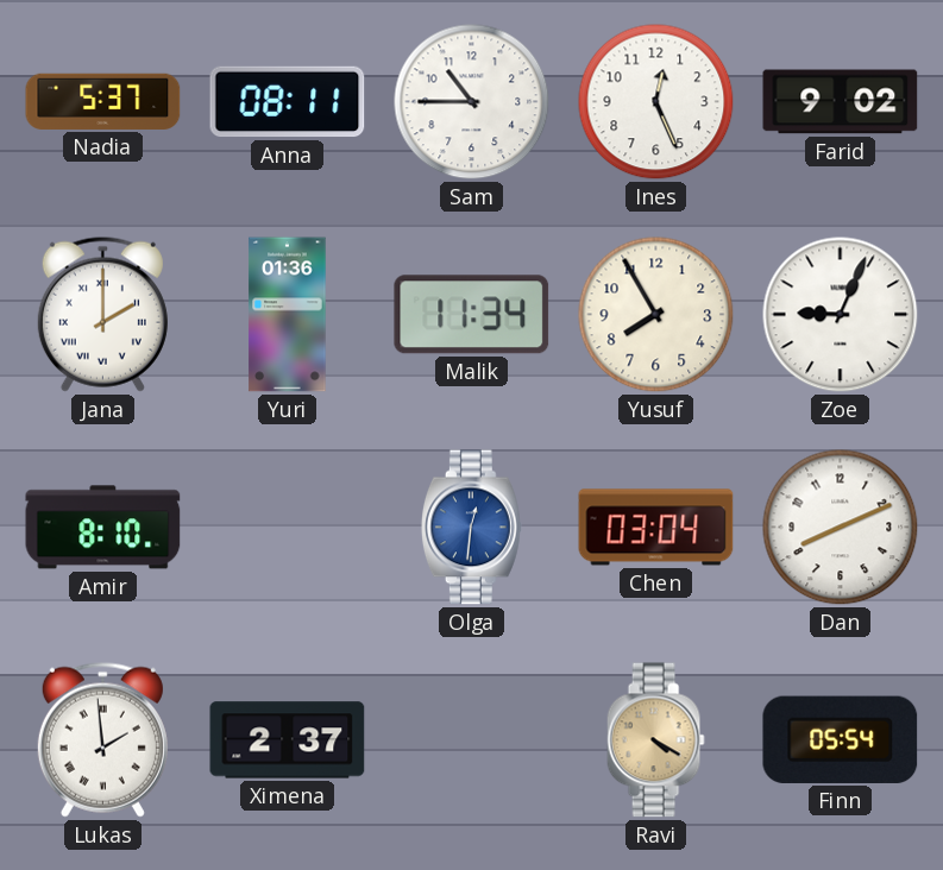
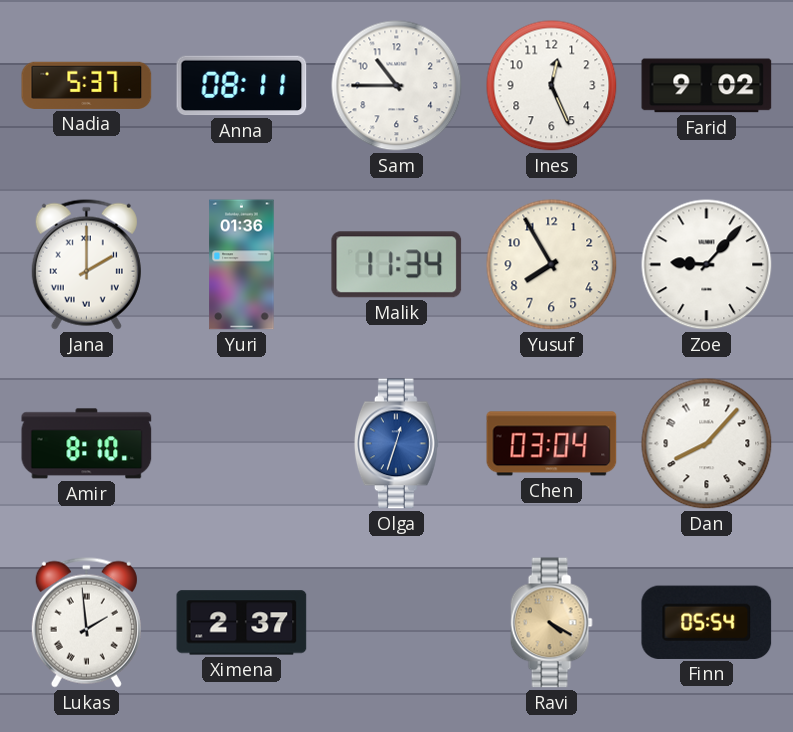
Zoe: 9:04 -> 9:07
Olga: 12:31 -> 12:33
Dan: 8:11 -> 8:07
